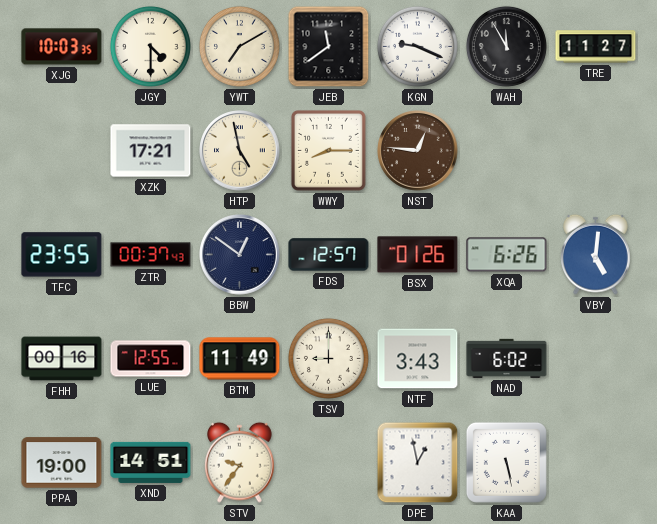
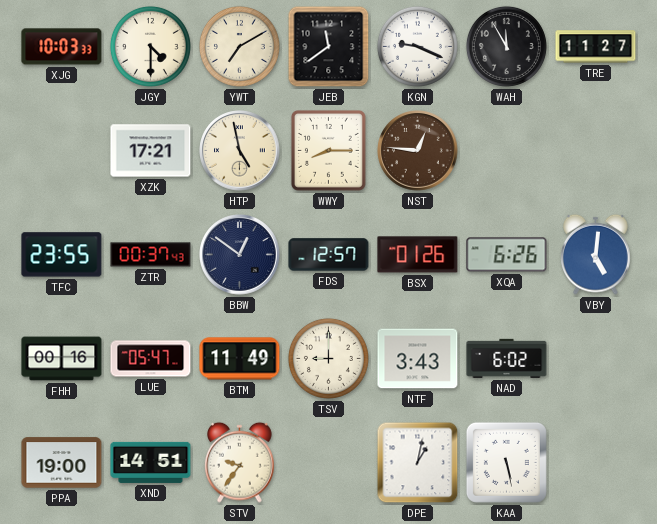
XJG: 10:03:35 -> 10:03:33
LUE: 12:55 -> 05:47
DPE: 12:58 -> 1:02
